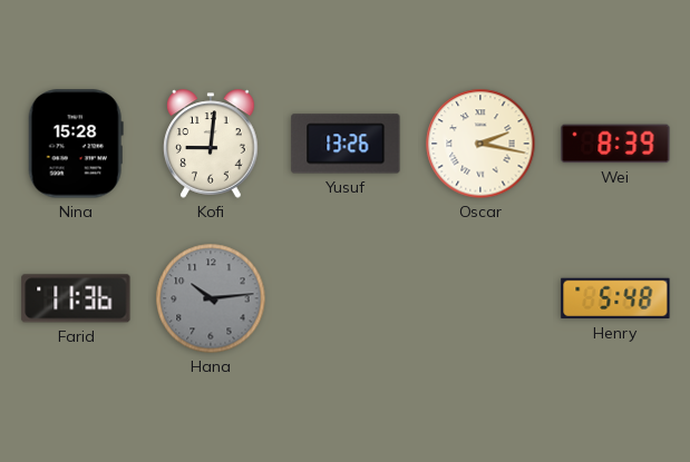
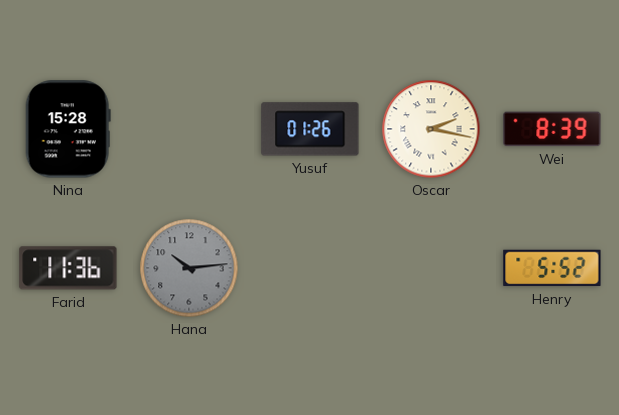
Kofi: 9:01 -> none
Yusuf: 13:26 -> 01:26
Henry: 5:48 -> 5:52
